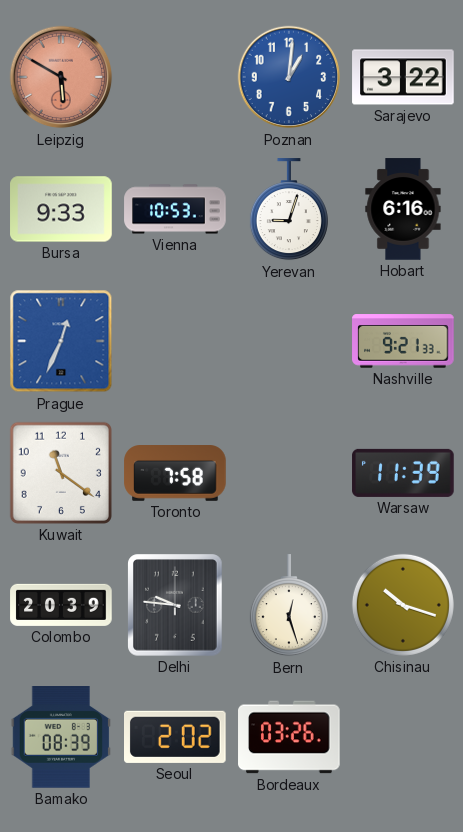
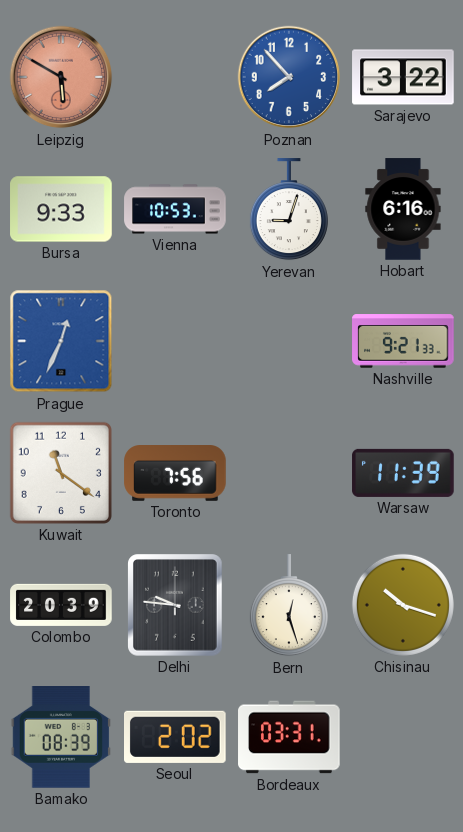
Poznan: 1:01 -> 7:53
Toronto: 7:58 -> 7:56
Bordeaux: 03:26 -> 03:31
